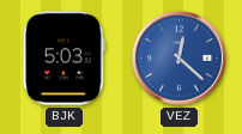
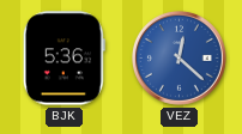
BJK: 5:03 -> 5:36
